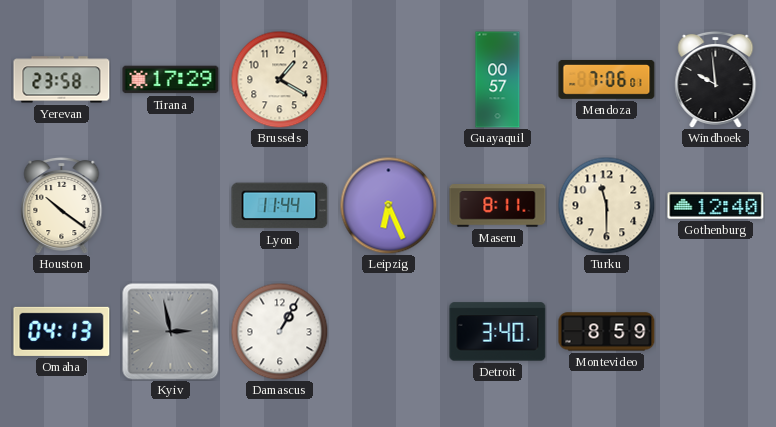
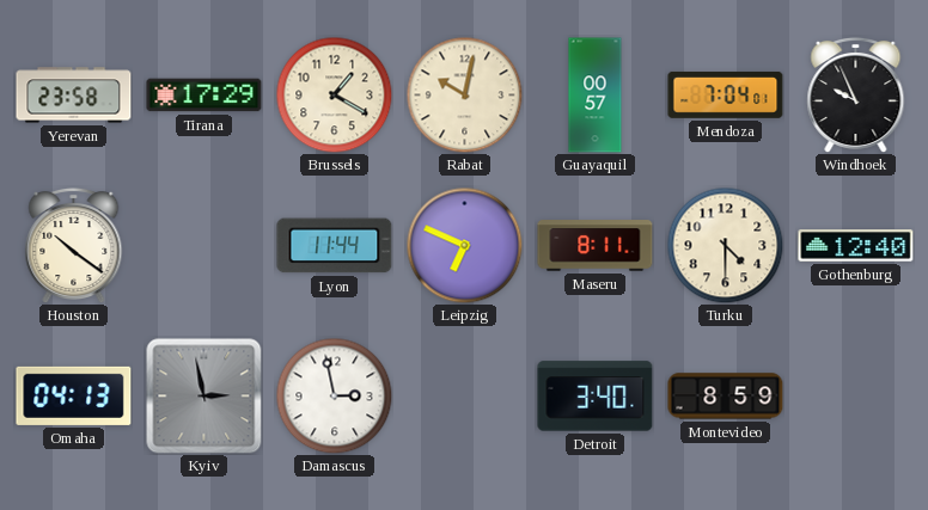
Rabat: none -> 10:02
Mendoza: 7:06 -> 7:04
Windhoek: 9:59 -> 9:56
Leipzig: 6:26 -> 6:49
Turku: 11:30 -> 4:30
Damascus: 1:05 -> 2:58
